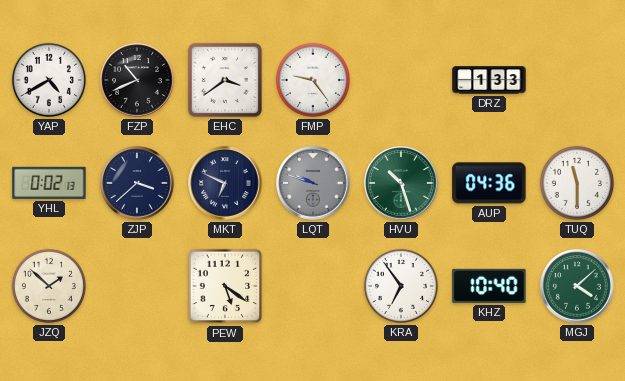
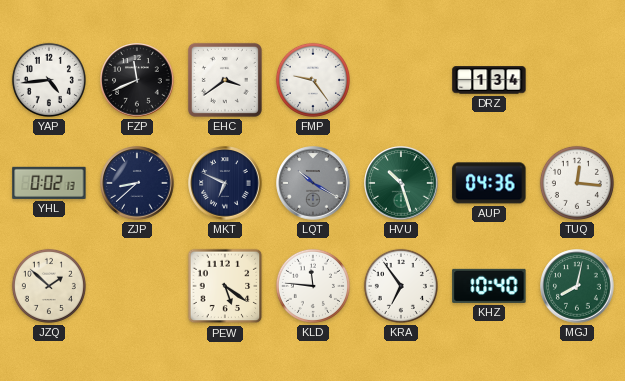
YAP: 4:40 -> 4:44
FZP: 10:41 -> 11:41
DRZ: 1:33 -> 1:34
ZJP: 3:38 -> 8:38
LQT: 9:48 -> 10:20
TUQ: 11:30 -> 12:16
KLD: none -> 11:46
MGJ: 4:08 -> 8:02
